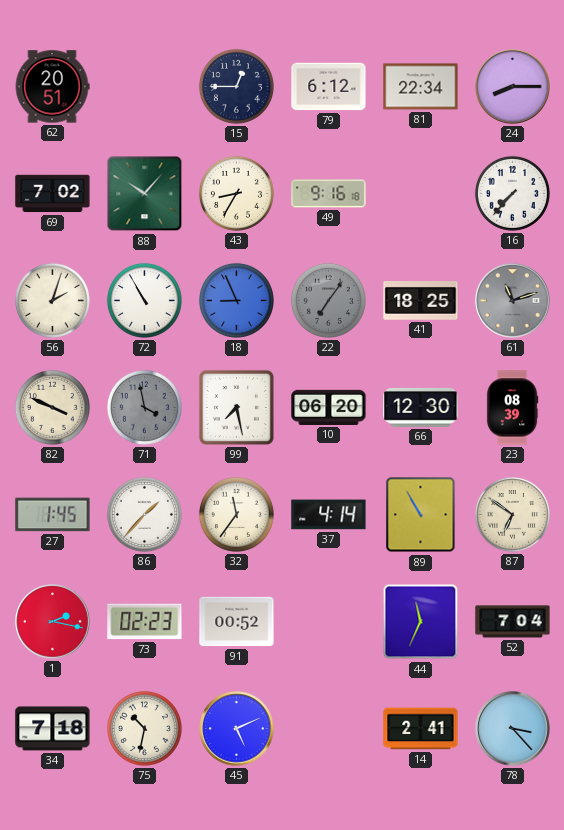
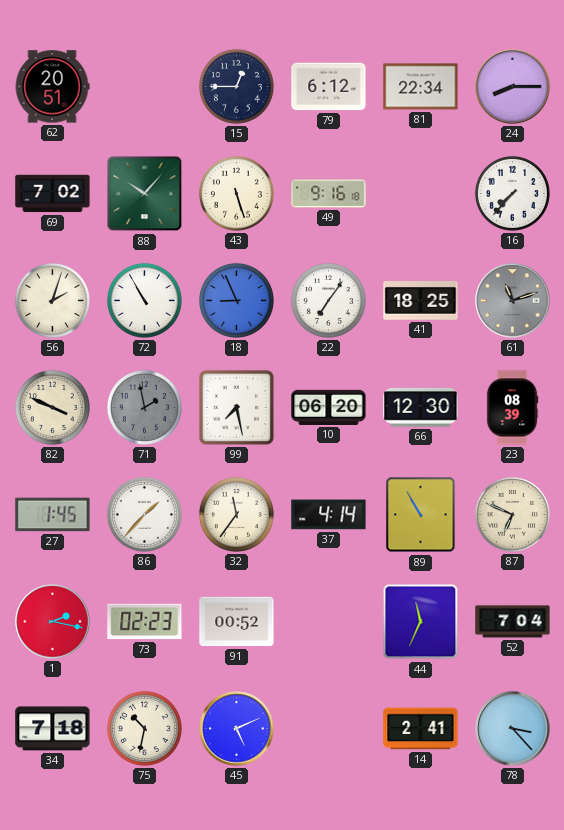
43: 8:35 -> 5:27
22 dial: grey -> white
71: 3:58 -> 1:58
87: 6:51 -> 6:49
